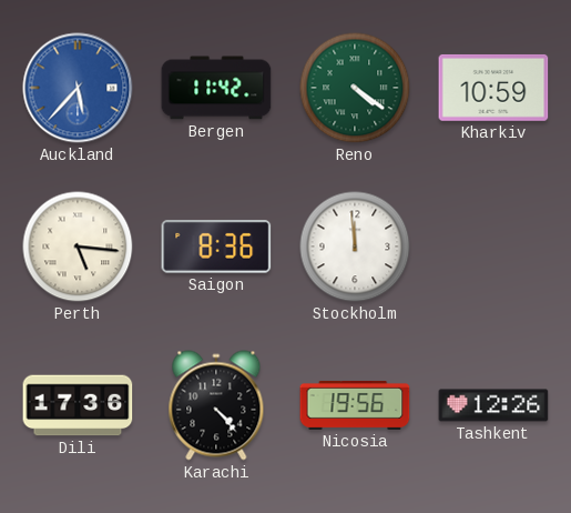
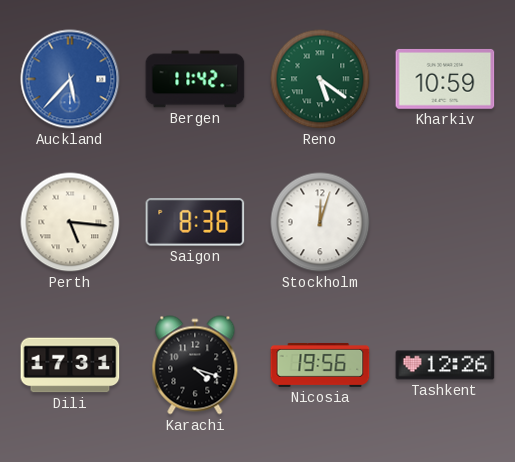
Reno: 4:21 -> 5:21
Stockholm: 11:59 -> 12:03
Dili: 17:36 -> 17:31
Karachi: 4:23 -> 4:18
